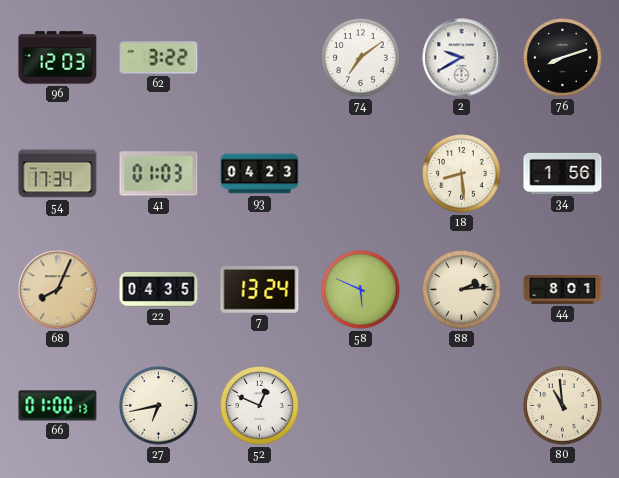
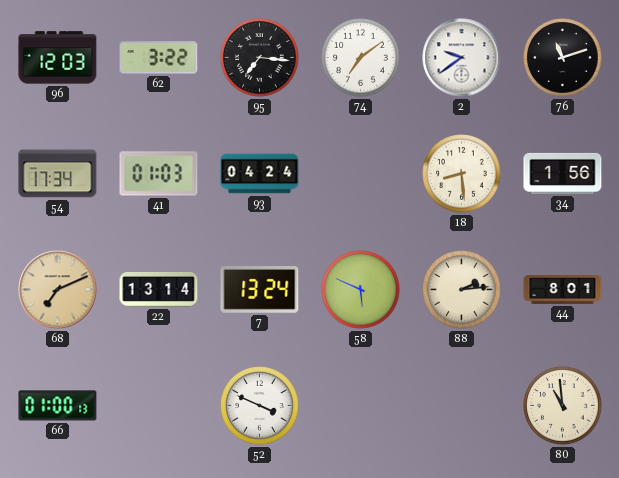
95: none -> 7:16
2: 9:40 -> 9:39
76: 8:12 -> 11:12
93: 04:23 -> 04:24
68: 8:04 -> 7:11
22: 04:35 -> 13:14
27: 6:43 -> none
52: 12:49 -> 3:49
